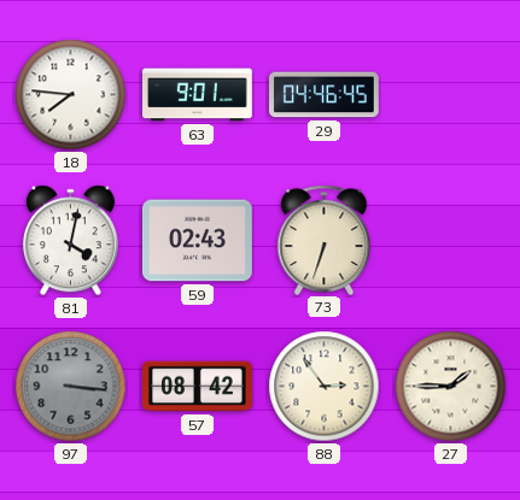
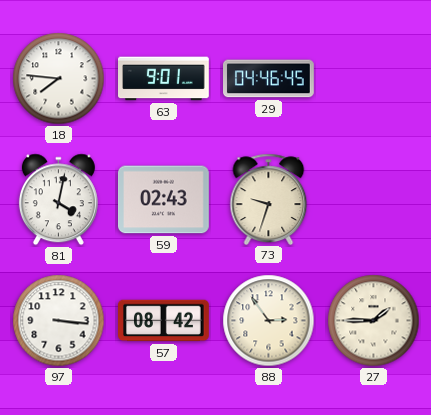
73: 6:33 -> 9:33
97 dial: grey -> white
